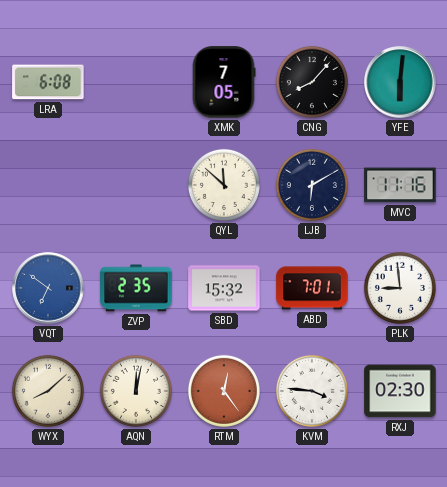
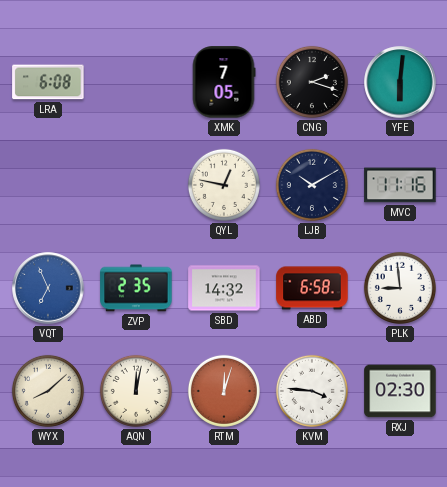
CNG: 8:07 -> 2:18
QYL: 11:52 -> 12:47
LJB: 6:10 -> 10:10
VQT: 6:51 -> 6:56
SBD: 15:32 -> 14:32
ABD: 7:01 -> 6:58
RTM: 12:24 -> 12:03
